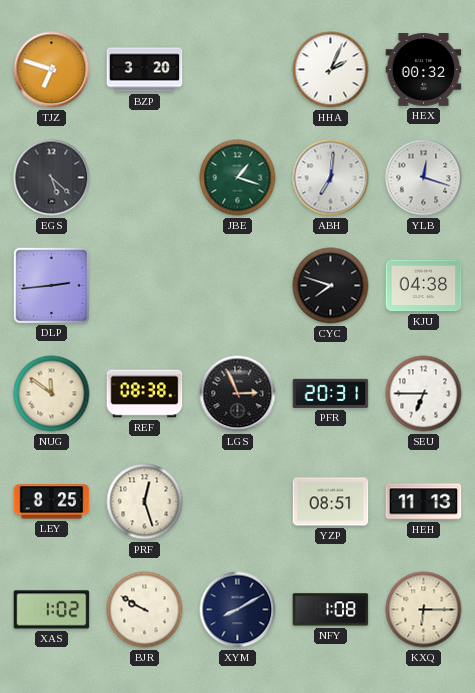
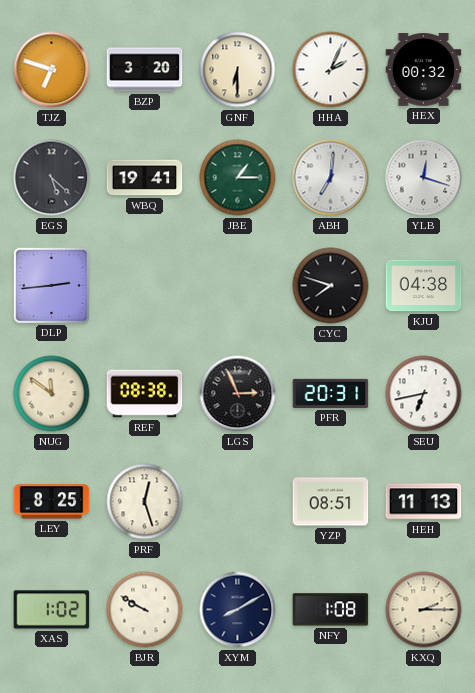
GNF: none -> 6:30
WBQ: none -> 19:41
JBE: 1:18 -> 1:15
SEU: 6:45 -> 6:43
KXQ: 6:15 -> 2:15
